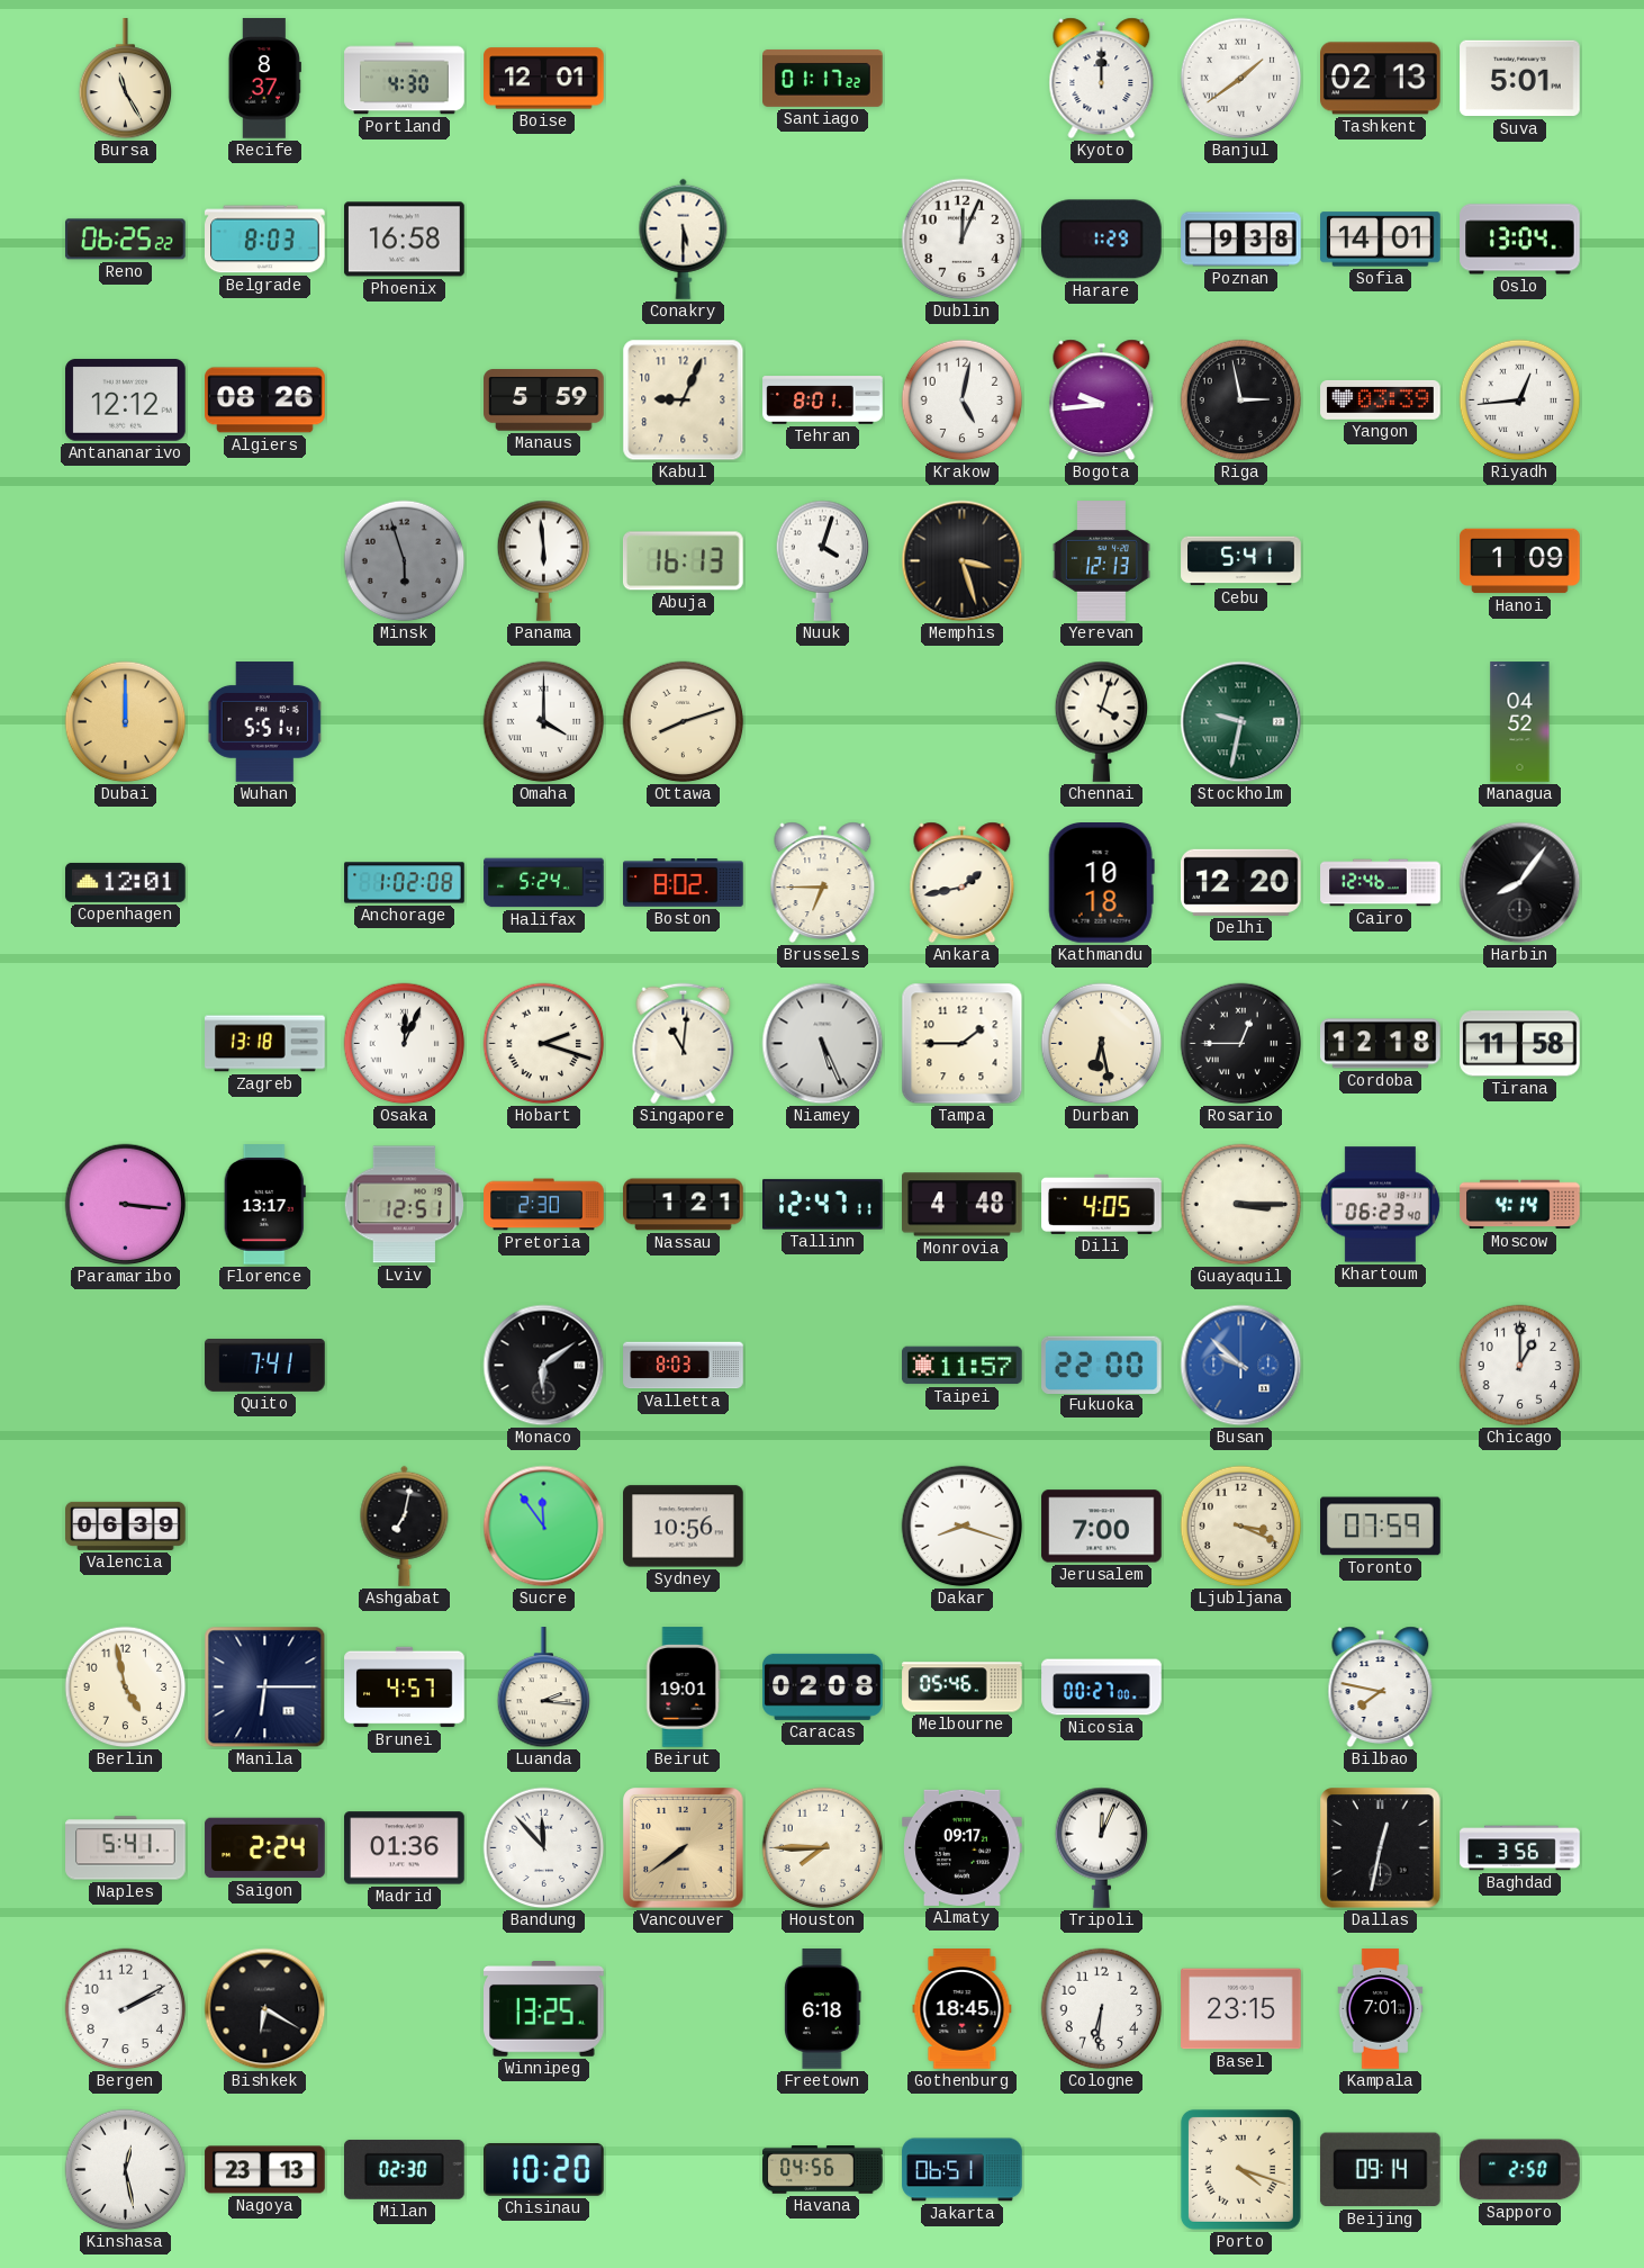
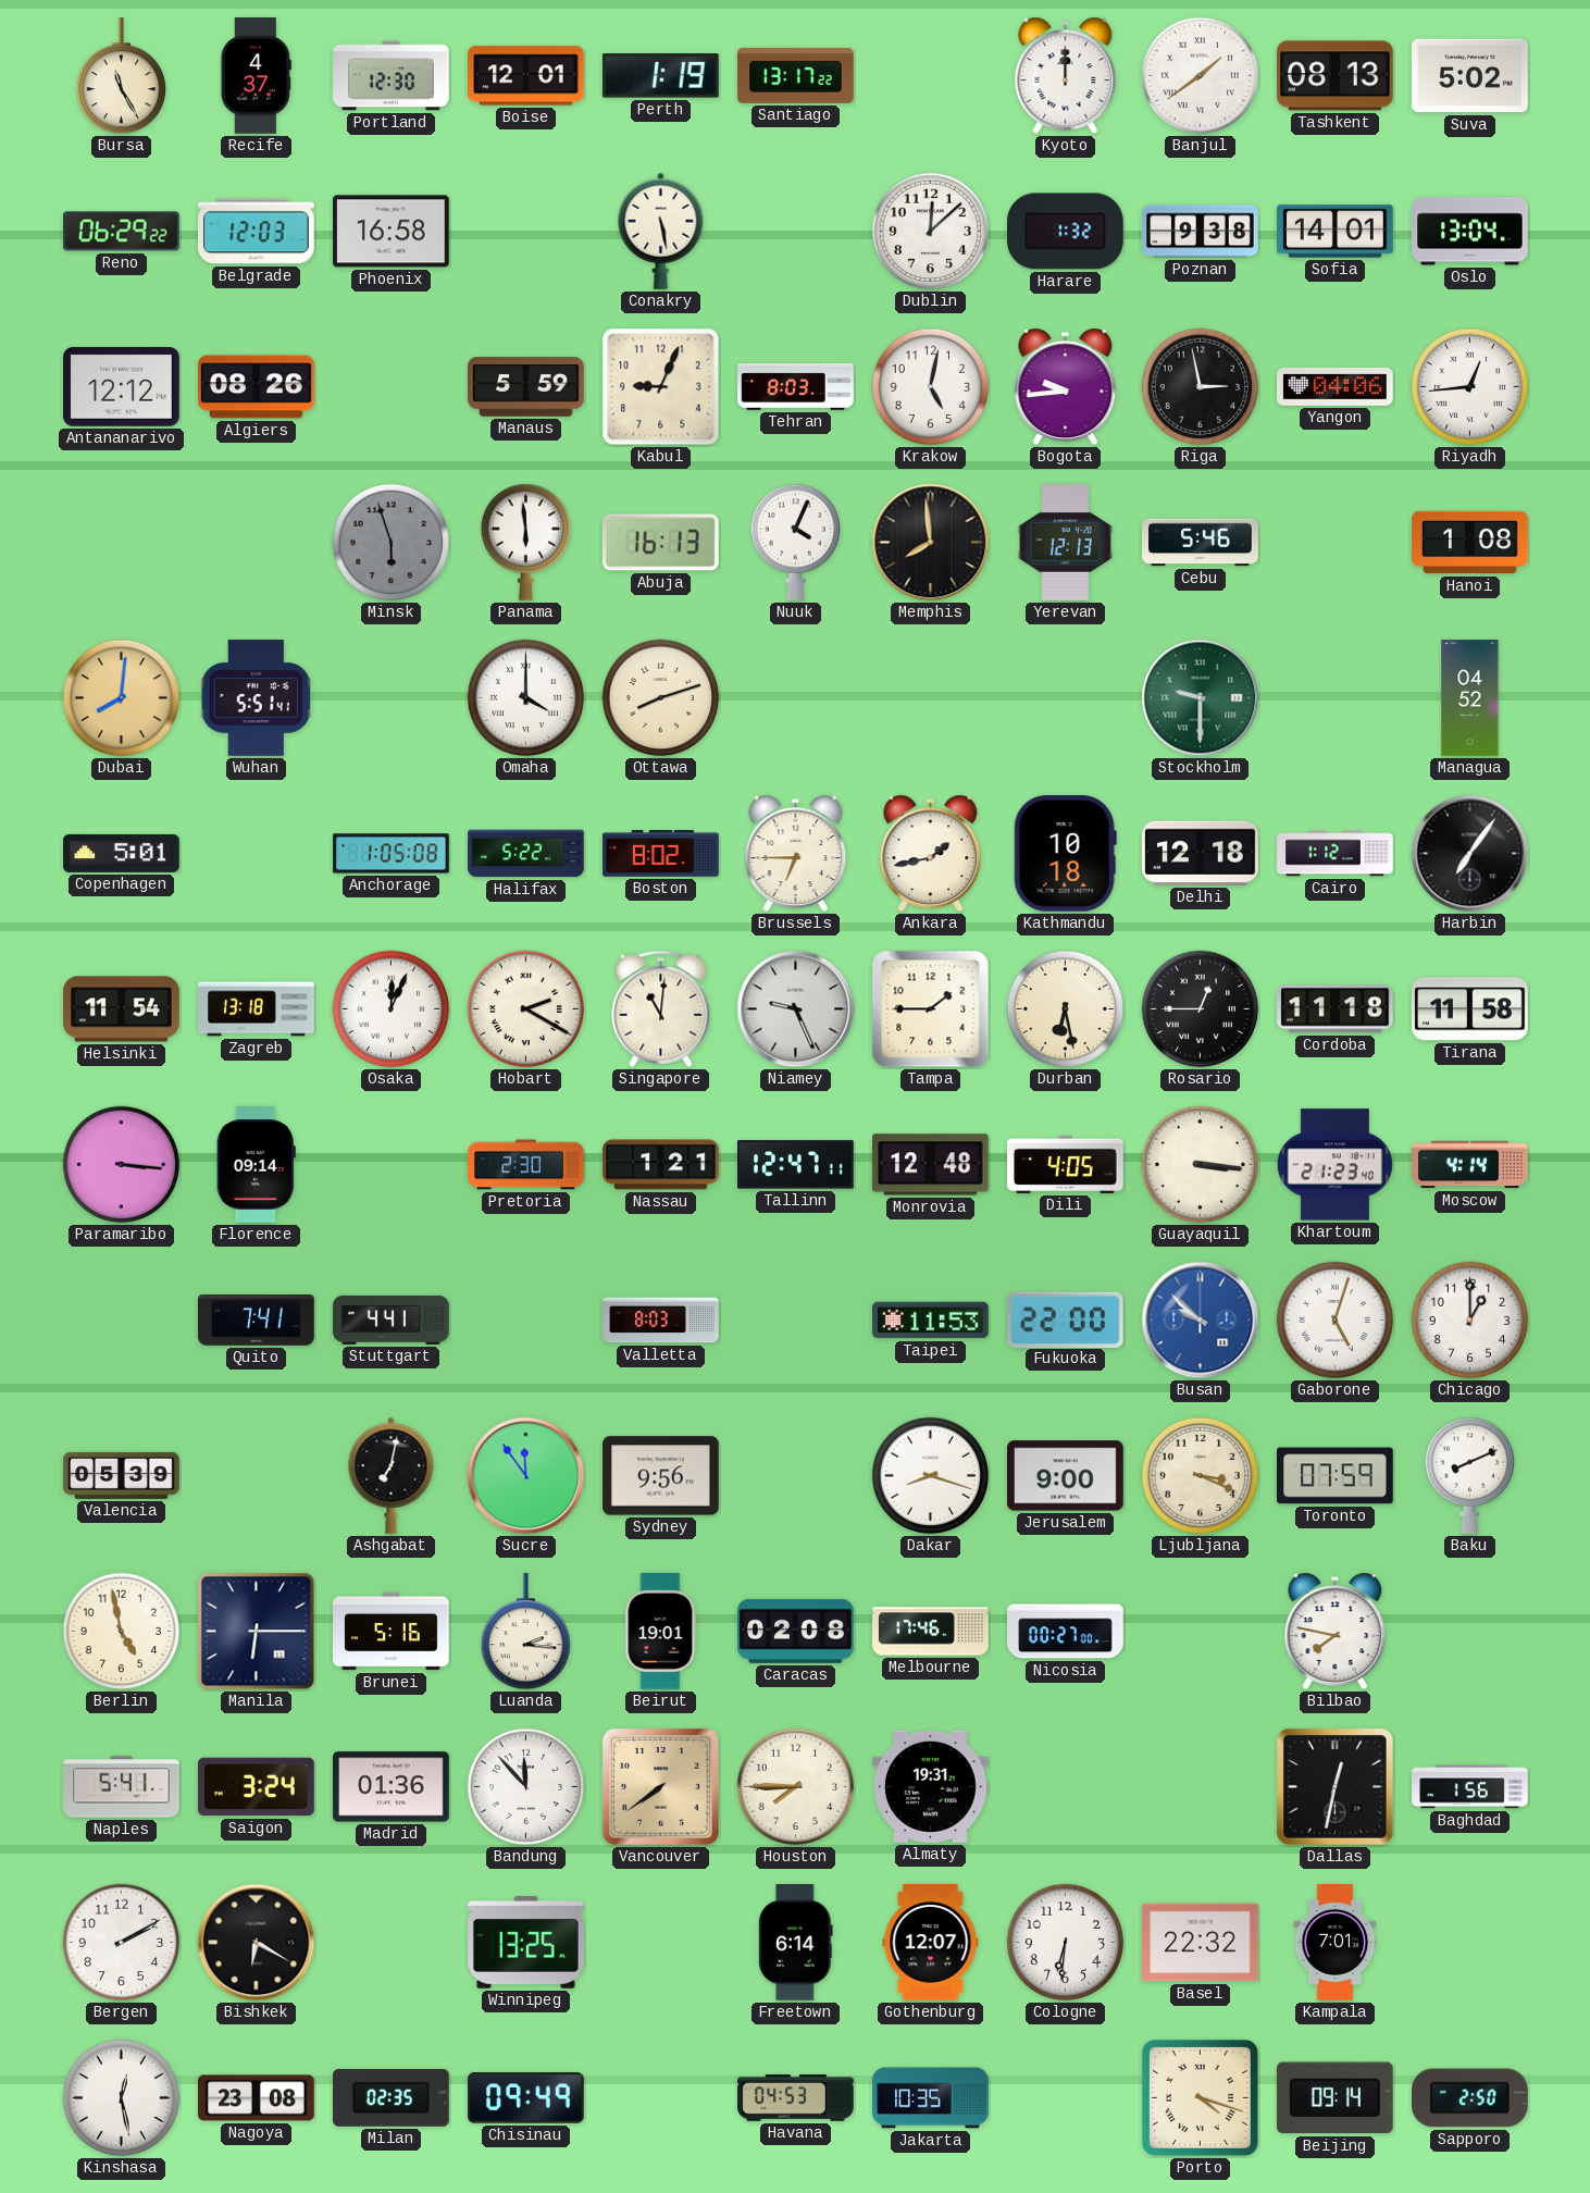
Recife: 8:37 -> 4:37
Portland: 4:30 -> 12:30
Perth: none -> 1:19
Santiago: 01:17 -> 13:17
Tashkent: 02:13 -> 08:13
Suva: 5:01 -> 5:02
Reno: 06:25 -> 06:29
Belgrade: 8:03 -> 12:03
Conakry: 5:30 -> 5:28
Dublin: 12:04 -> 12:08
Harare: 1:29 -> 1:32
Tehran: 8:01 -> 8:03
Yangon: 03:39 -> 04:06
Nuuk: 4:03 -> 4:04
Memphis: 3:27 -> 7:59
Cebu: 5:41 -> 5:46
Hanoi: 1:09 -> 1:08
Dubai: 12:00 -> 8:01
Chennai: 4:03 -> none
Stockholm: 9:32 -> 9:30
Copenhagen: 12:01 -> 5:01
Anchorage: 1:02 -> 1:05
Halifax: 5:24 -> 5:22
Delhi: 12:20 -> 12:18
Cairo: 12:46 -> 1:12
Harbin: 8:06 -> 7:06
Helsinki: none -> 11:54
Hobart: 2:18 -> 2:20
Niamey: 5:26 -> 9:26
Cordoba: 12:18 -> 11:18
Florence: 13:17 -> 09:14
Lviv: 12:51 -> none
Monrovia: 4:48 -> 12:48
Guayaquil: 3:15 -> 3:16
Khartoum: 06:23 -> 21:23
Stuttgart: none -> 4:41
Monaco: 6:09 -> none
Taipei: 11:57 -> 11:53
Gaborone: none -> 5:03
Valencia: 06:39 -> 05:39
Sydney: 10:56 -> 9:56
Jerusalem: 7:00 -> 9:00
Baku: none -> 8:11
Brunei: 4:57 -> 5:16
Melbourne: 05:46 -> 17:46
Saigon: 2:24 -> 3:24
Almaty: 09:17 -> 19:31
Tripoli: 12:04 -> none
Baghdad: 3:56 -> 1:56
Freetown: 6:18 -> 6:14
Gothenburg: 18:45 -> 12:07
Basel: 23:15 -> 22:32
Nagoya: 23:13 -> 23:08
Milan: 02:30 -> 02:35
Chisinau: 10:20 -> 09:49
Havana: 04:56 -> 04:53
Jakarta: 06:51 -> 10:35
